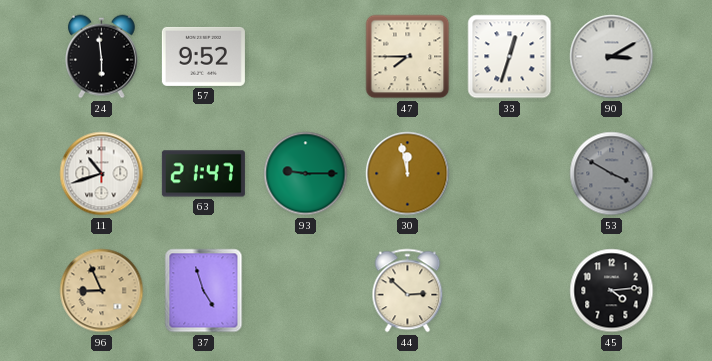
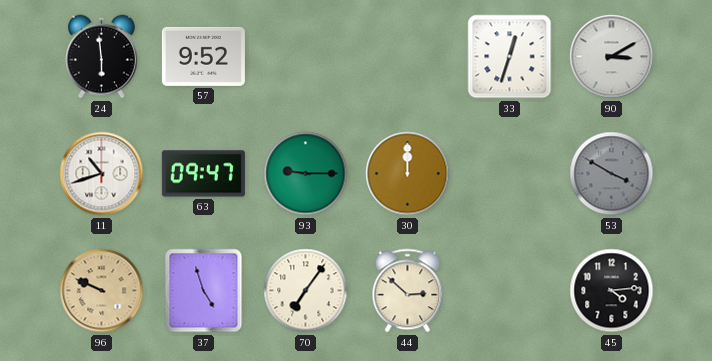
47: 7:45 -> none
63: 21:47 -> 09:47
30: 11:58 -> 12:00
96: 8:56 -> 9:49
70: none -> 7:06
